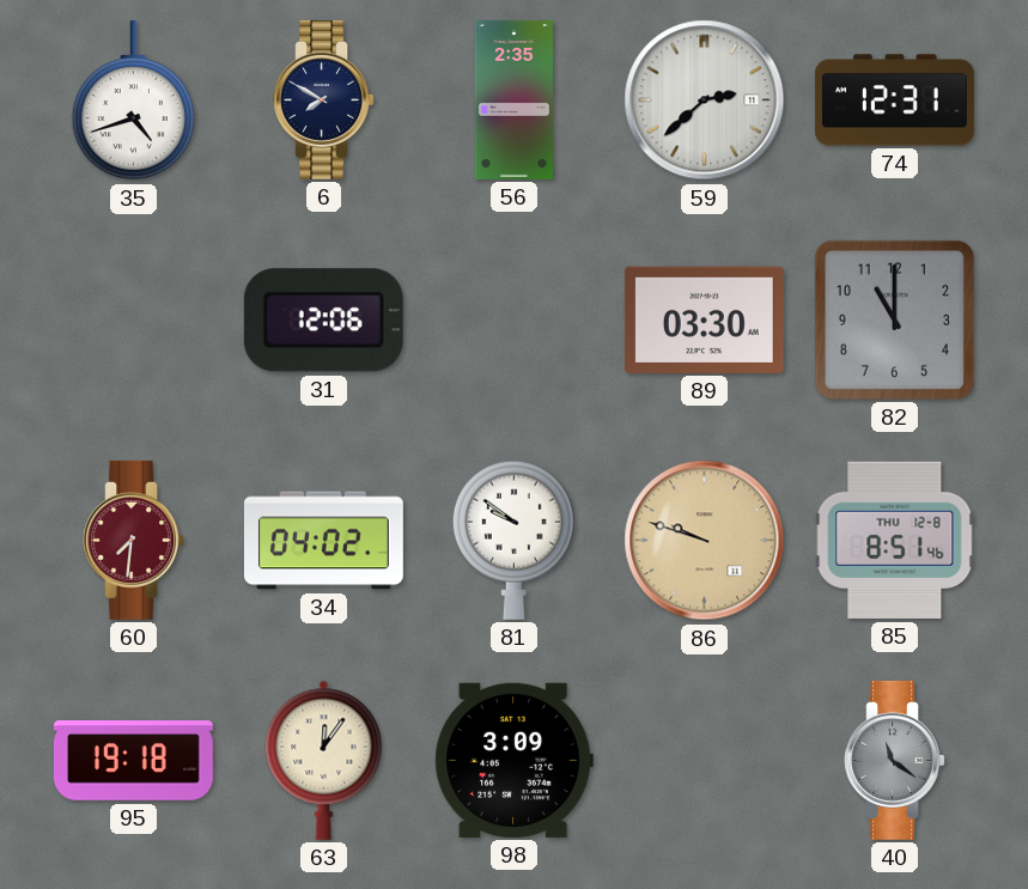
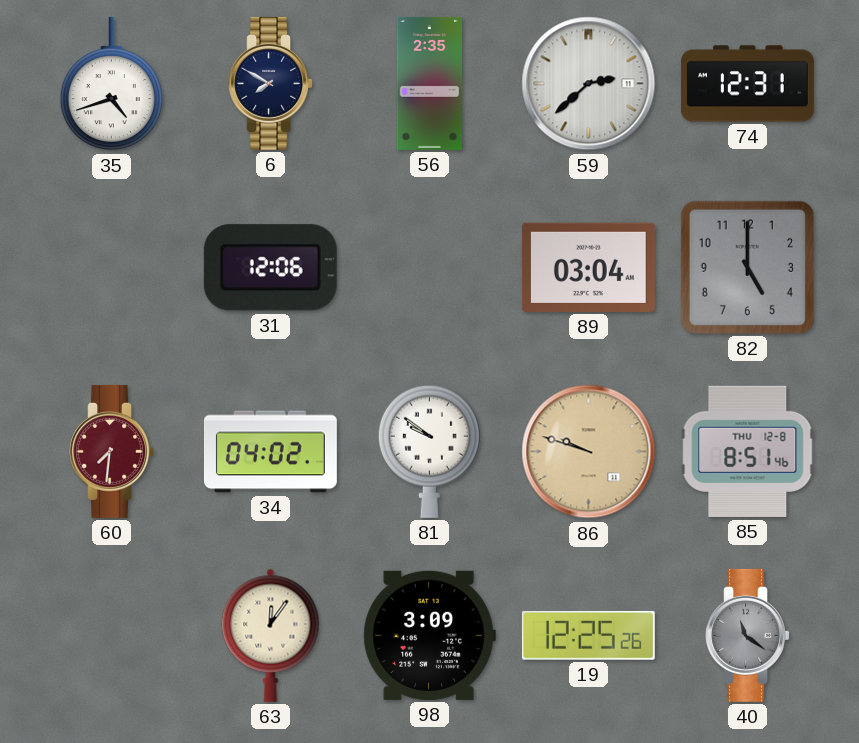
89: 03:30 -> 03:04
82: 11:00 -> 5:00
95: 19:18 -> none
19: none -> 12:25
